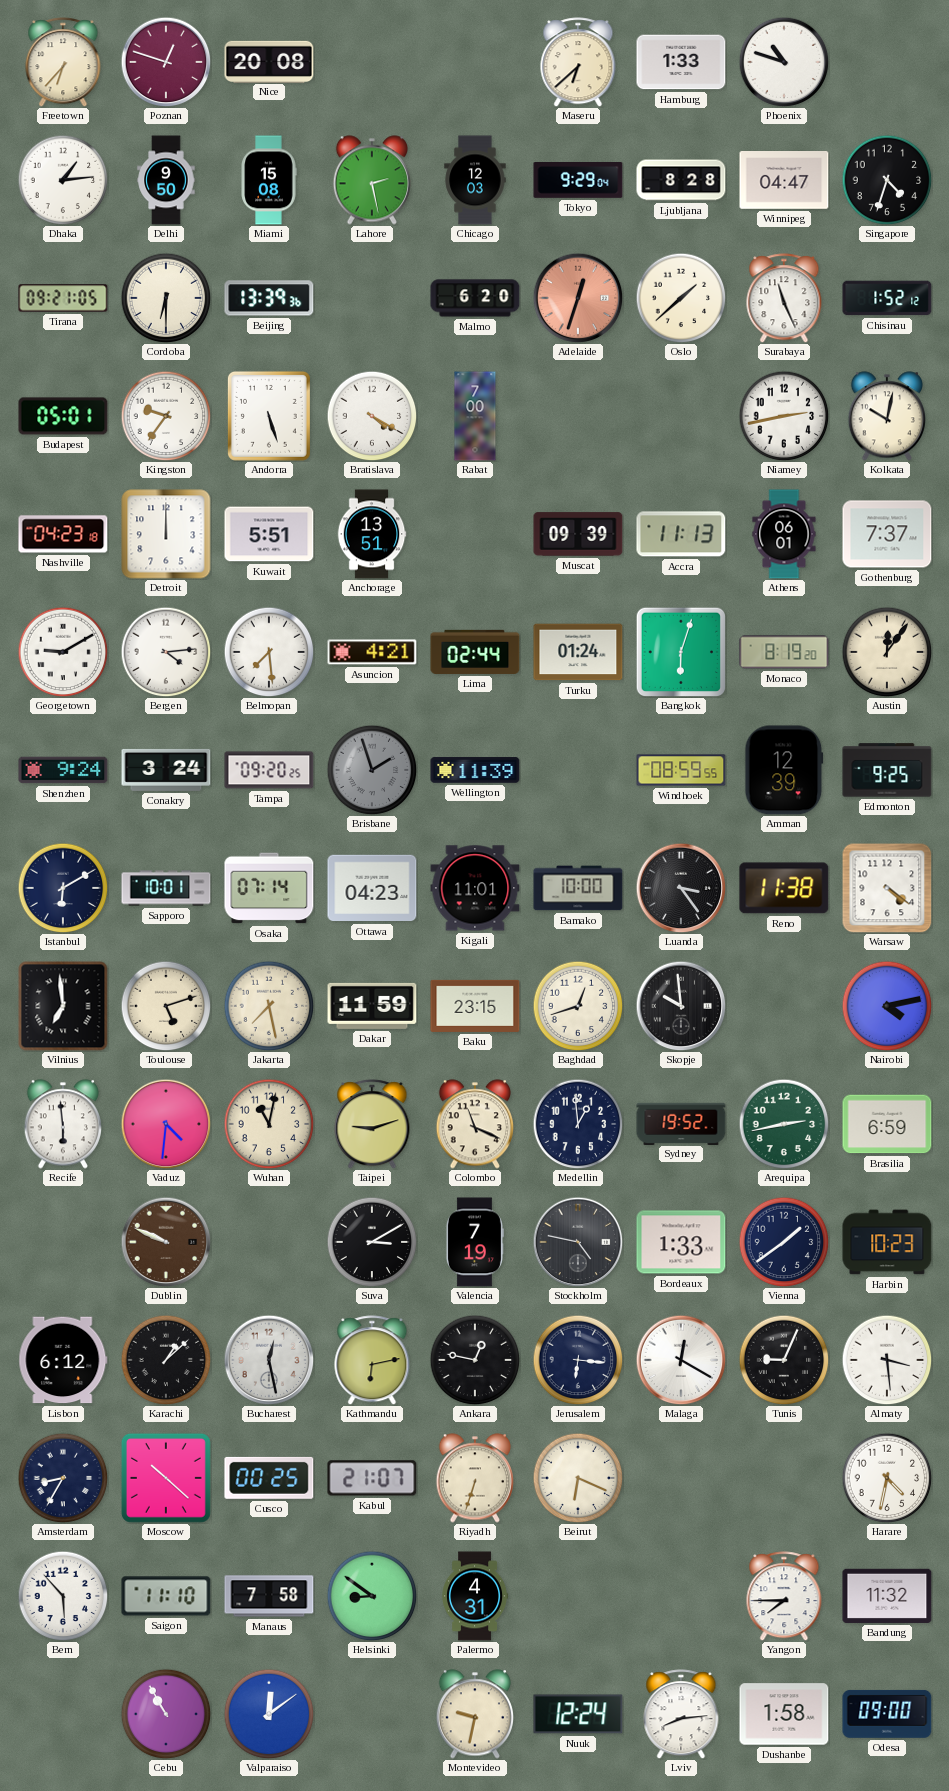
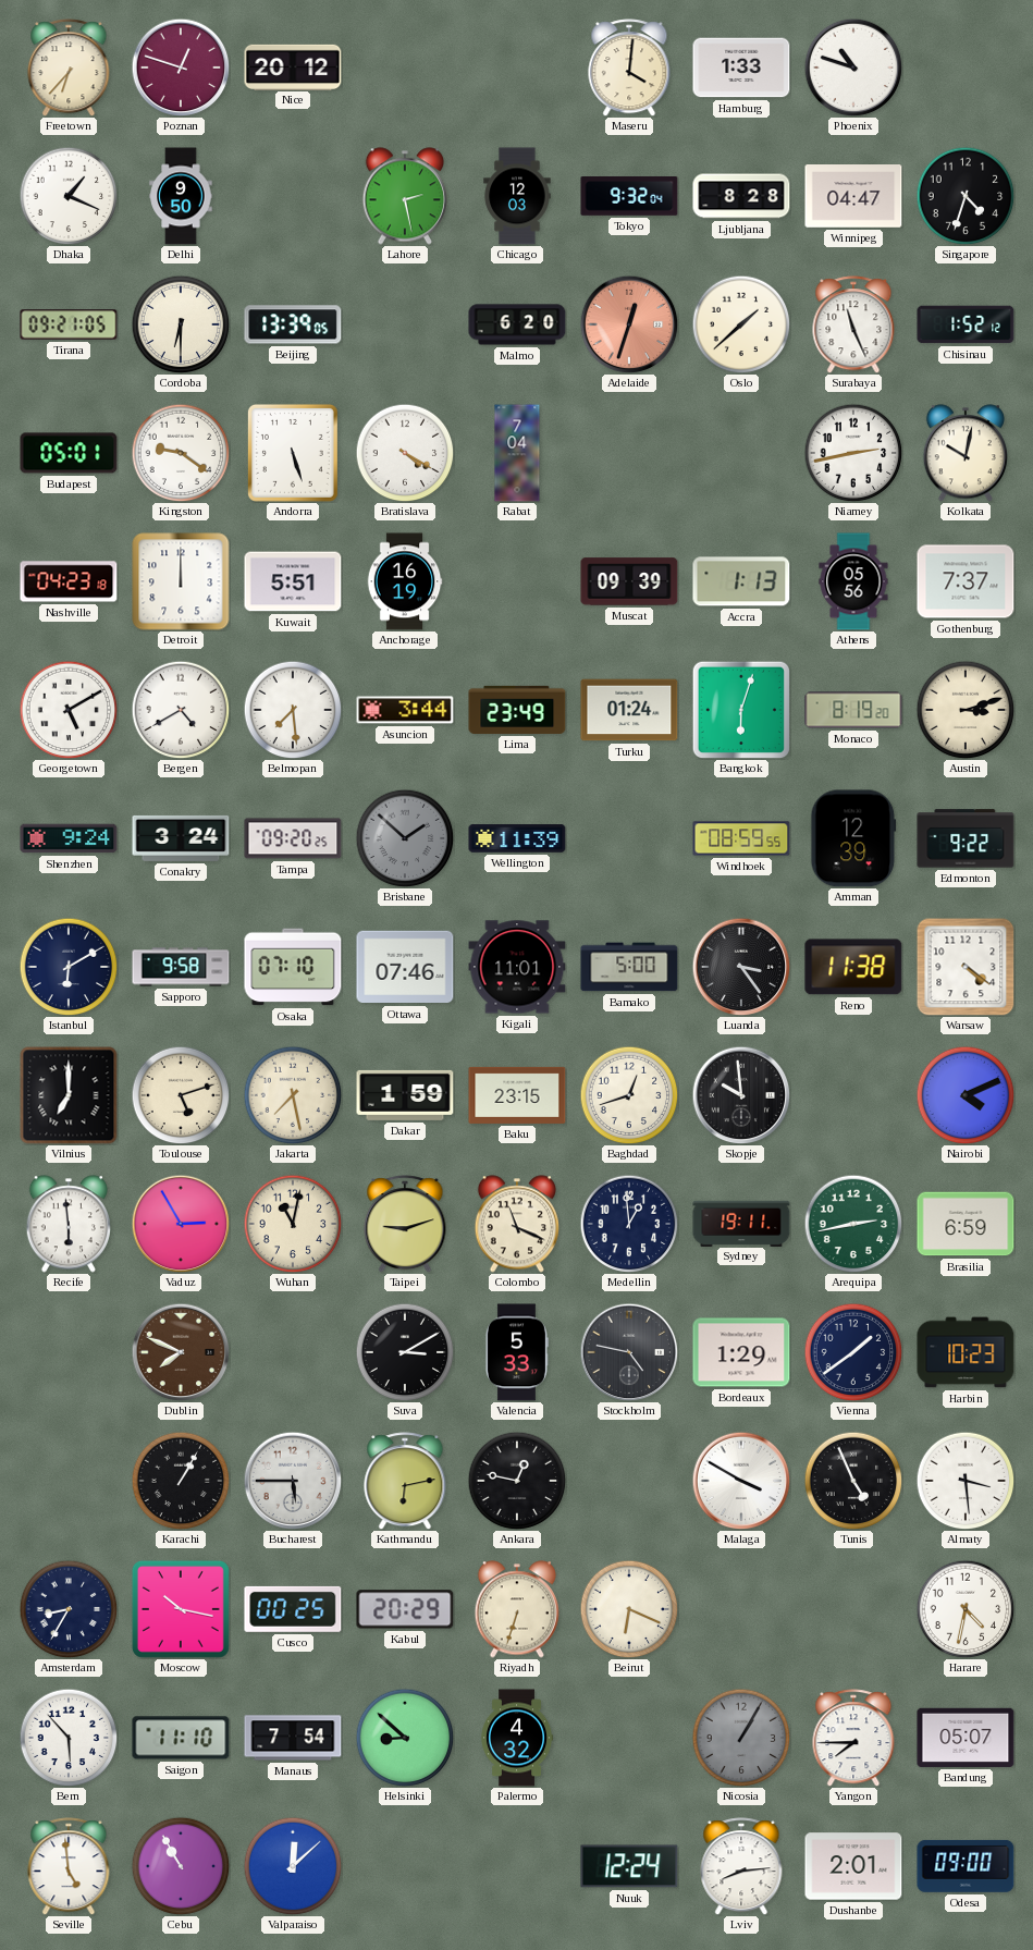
Nice: 20:08 -> 20:12
Maseru: 6:38 -> 4:01
Dhaka: 1:14 -> 1:19
Miami: 15:08 -> none
Tokyo: 9:29 -> 9:32
Beijing: 13:39:36 -> 13:39:05
Kingston: 9:36 -> 9:21
Rabat: 7:00 -> 7:04
Anchorage: 13:51 -> 16:19
Accra: 11:13 -> 1:13
Athens: 06:01 -> 05:56
Georgetown: 9:10 -> 5:10
Bergen: 4:14 -> 4:40
Asuncion: 4:21 -> 3:44
Lima: 02:44 -> 23:49
Austin: 12:06 -> 3:12
Brisbane: 1:57 -> 1:52
Edmonton: 9:25 -> 9:22
Sapporo: 10:01 -> 9:58
Osaka: 07:14 -> 07:10
Ottawa: 04:23 -> 07:46
Bamako: 10:00 -> 5:00
Vilnius: 6:59 -> 7:00
Dakar: 11:59 -> 1:59
Nairobi: 4:13 -> 4:11
Vaduz: 4:31 -> 2:55
Sydney: 19:52 -> 19:11
Dublin: 9:49 -> 7:49
Valencia: 7:19 -> 5:33
Bordeaux: 1:33 -> 1:29
Lisbon: 6:12 -> none
Karachi: 1:08 -> 1:05
Bucharest: 12:28 -> 5:45
Jerusalem: 6:16 -> none
Malaga: 12:20 -> 3:50
Tunis: 9:04 -> 4:56
Moscow: 10:22 -> 10:17
Kabul: 21:07 -> 20:29
Manaus: 7:58 -> 7:54
Helsinki: 8:51 -> 8:52
Palermo: 4:31 -> 4:32
Nicosia: none -> 1:05
Bandung: 11:32 -> 05:07
Seville: none -> 4:59
Valparaiso: 12:09 -> 12:08
Montevideo: 9:32 -> none
Dushanbe: 1:58 -> 2:01
